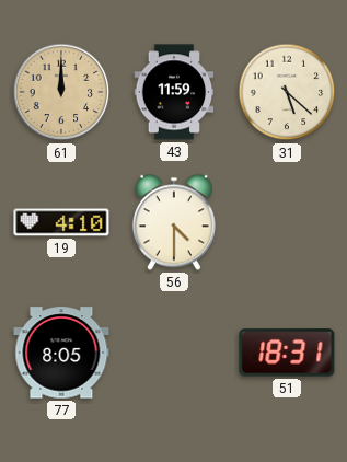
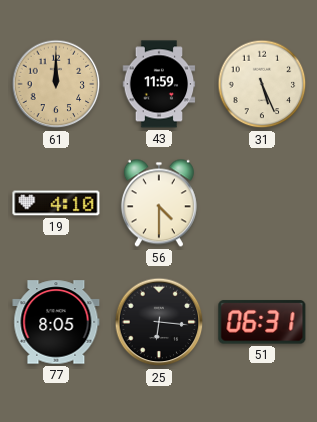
31: 5:22 -> 5:26
25: none -> 6:16
51: 18:31 -> 06:31
